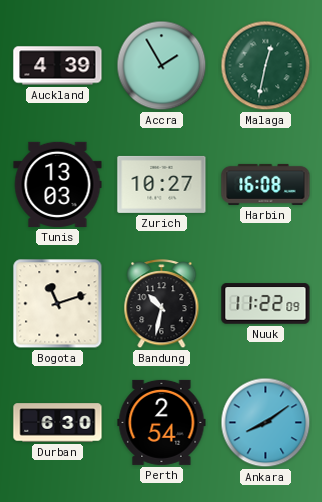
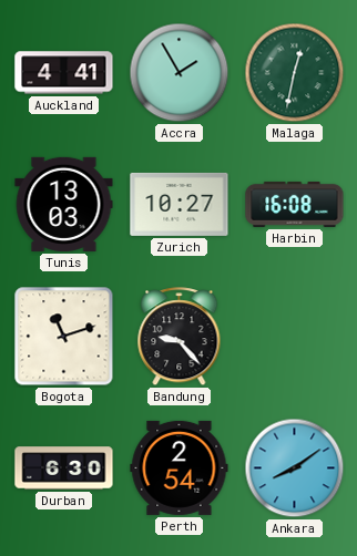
Auckland: 4:39 -> 4:41
Bandung: 10:32 -> 9:23
Nuuk: 11:22 -> none
